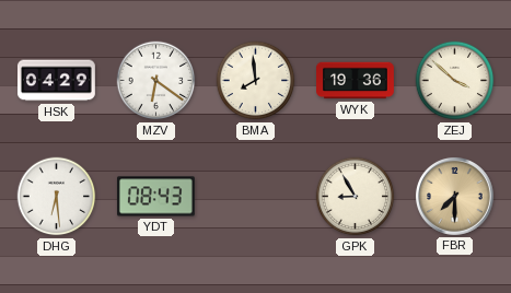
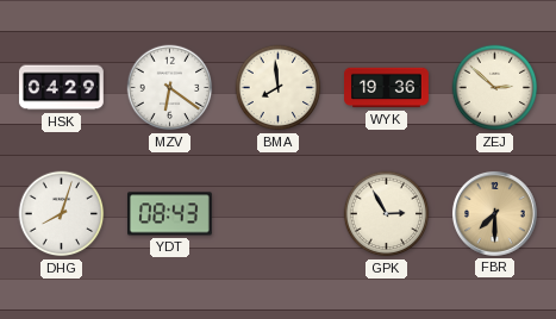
ZEJ: 3:52 -> 2:52
DHG: 6:29 -> 8:03
GPK: 8:55 -> 2:55
